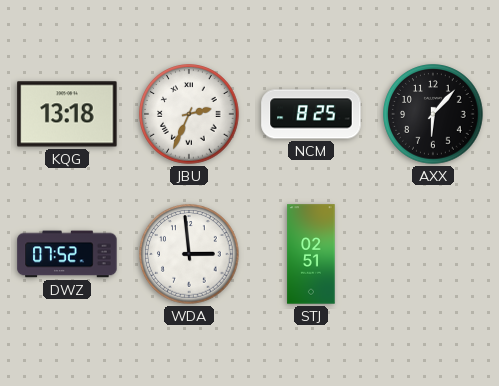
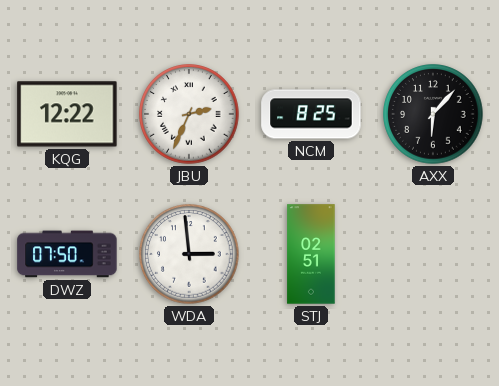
KQG: 13:18 -> 12:22
DWZ: 07:52 -> 07:50
